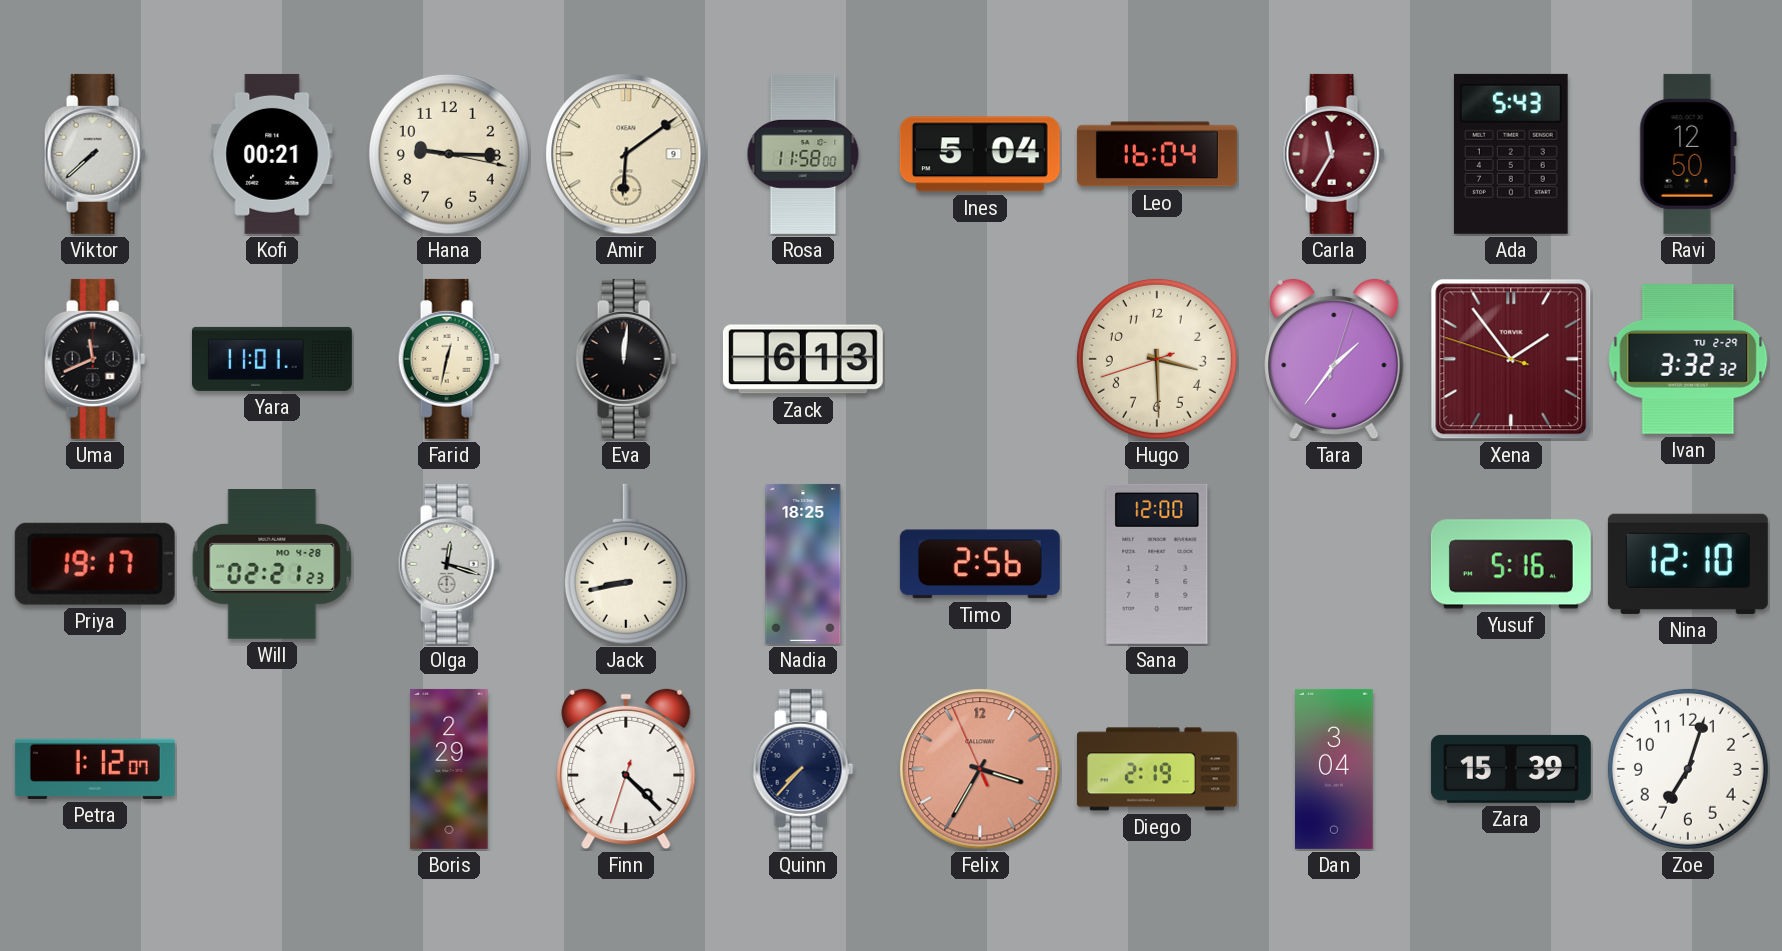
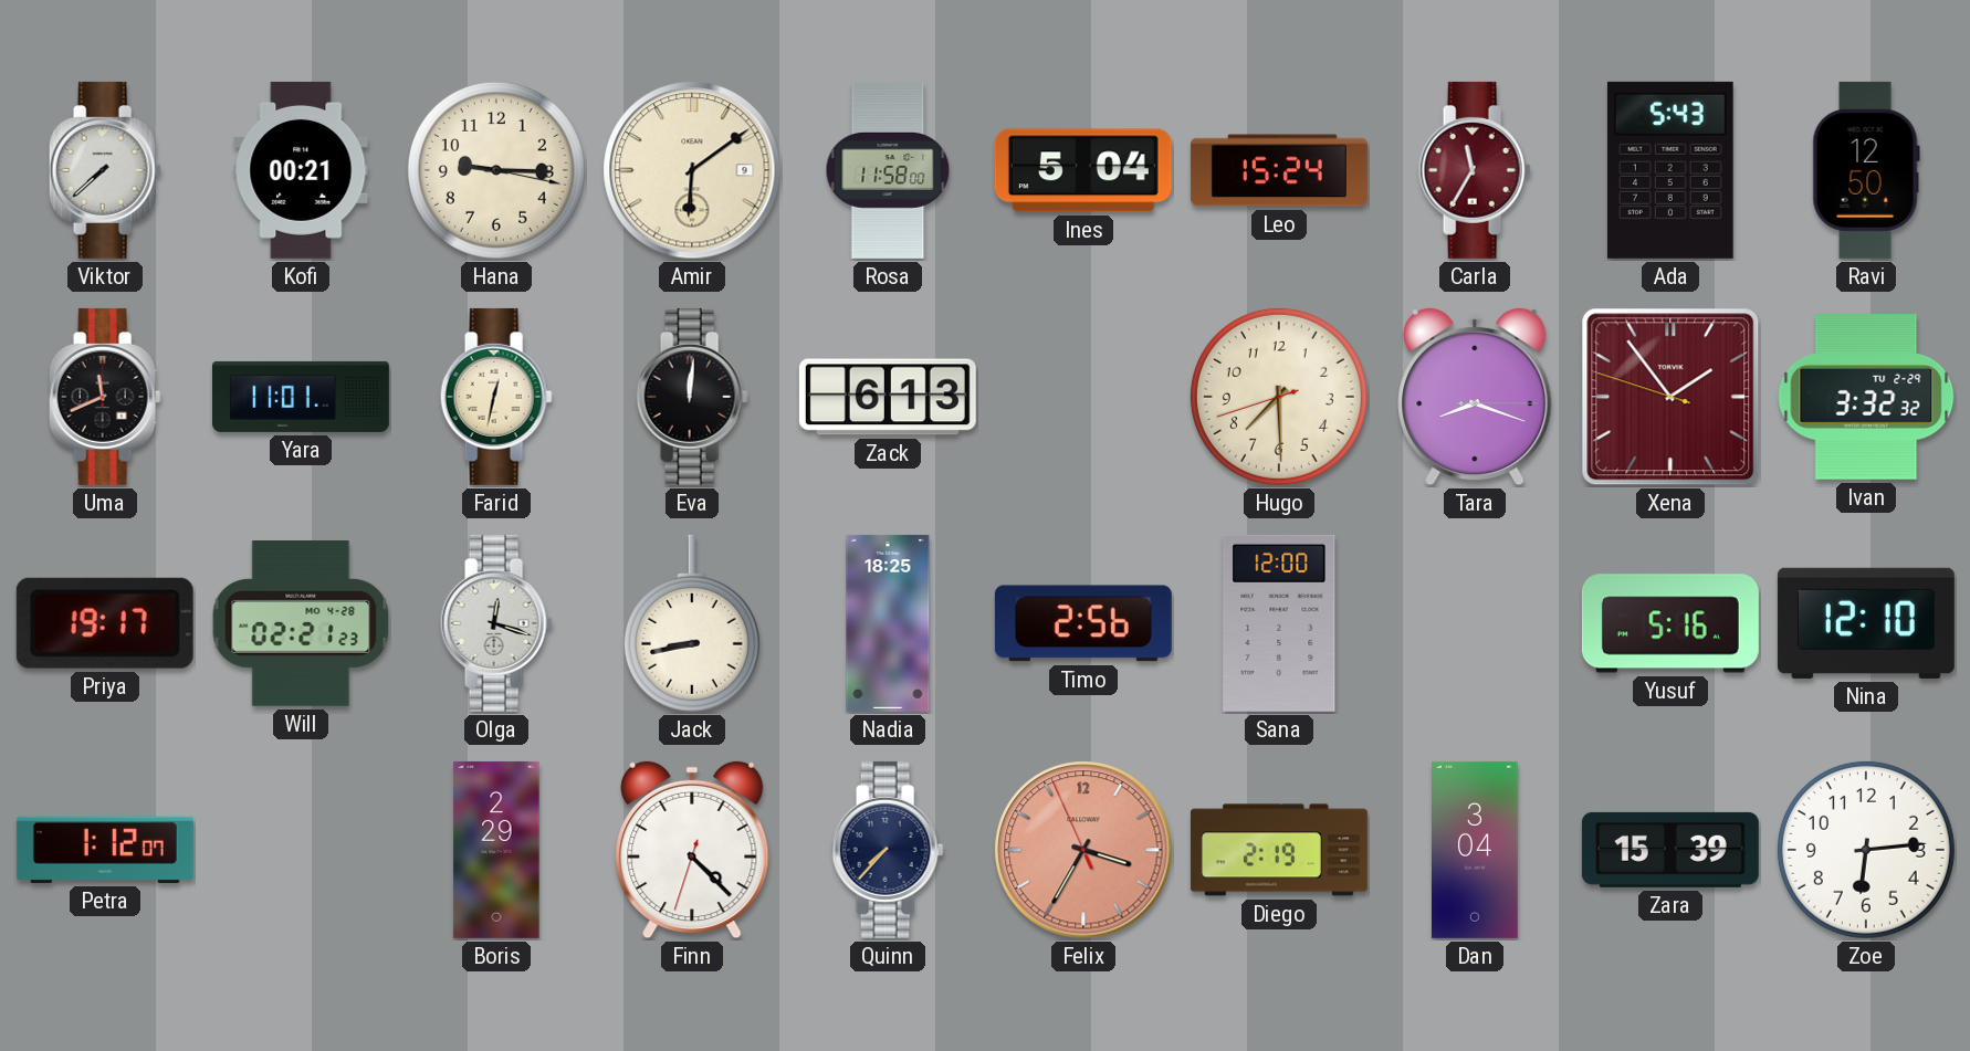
Leo: 16:04 -> 15:24
Hugo: 3:29 -> 7:29
Tara: 1:36 -> 8:18
Zoe: 7:03 -> 6:14
